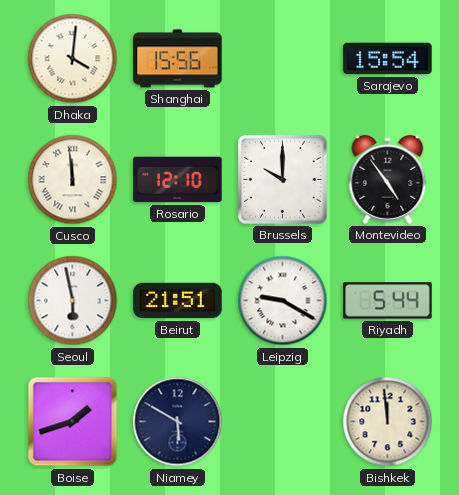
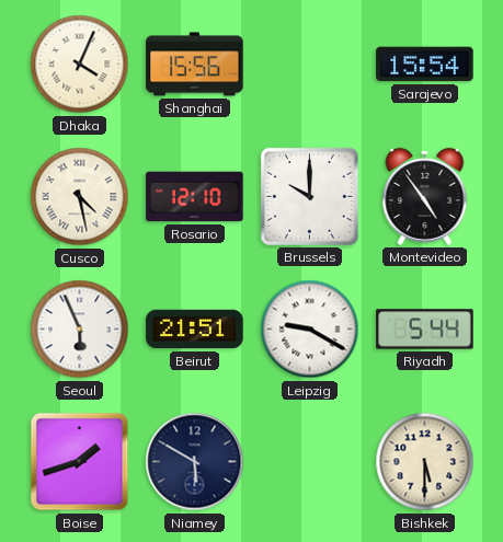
Dhaka: 4:01 -> 4:04
Cusco: 11:59 -> 4:28
Seoul: 5:58 -> 5:56
Bishkek: 11:59 -> 5:30
